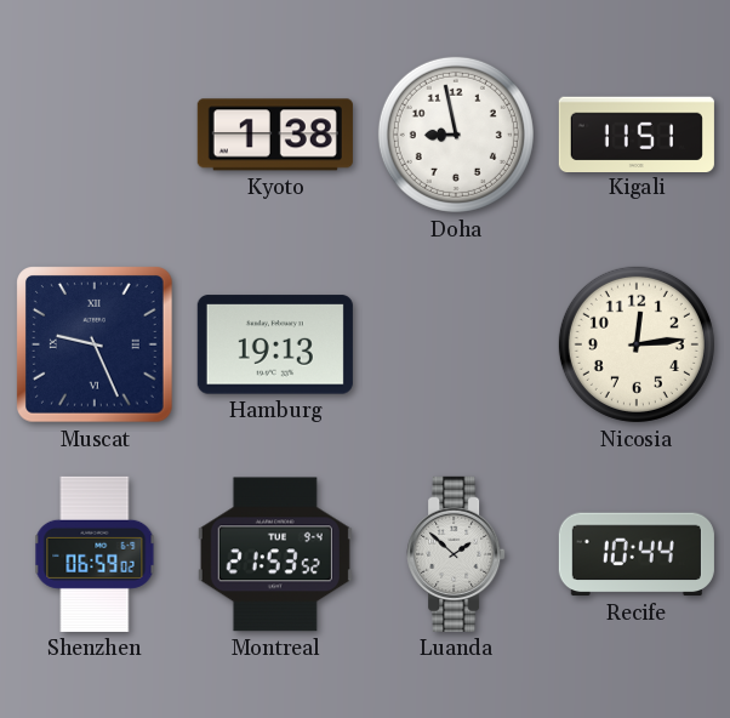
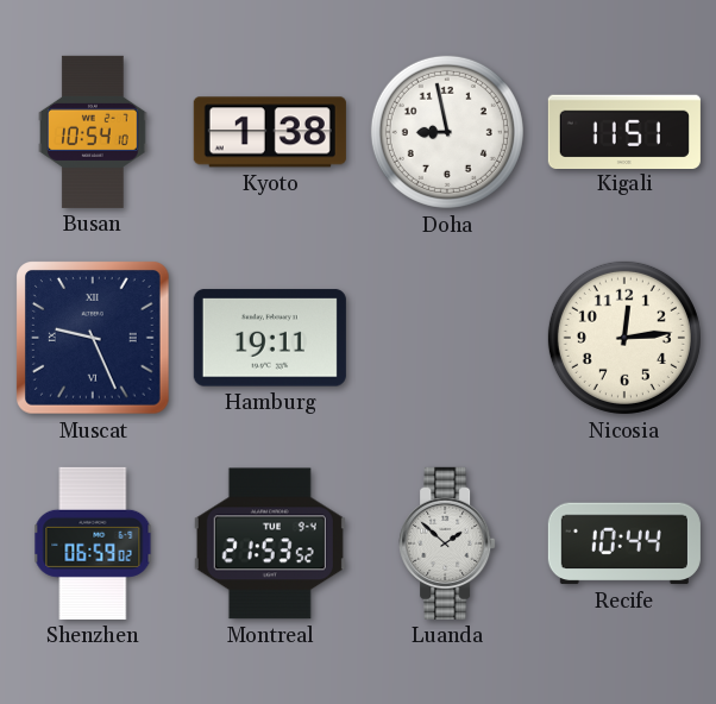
Busan: none -> 10:54
Hamburg: 19:13 -> 19:11
